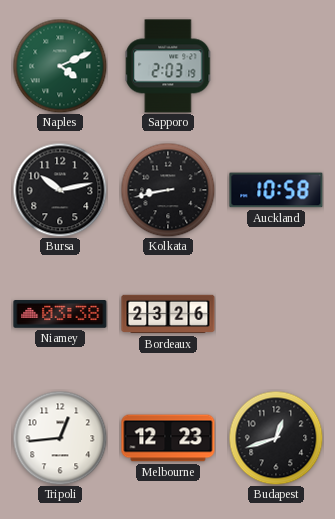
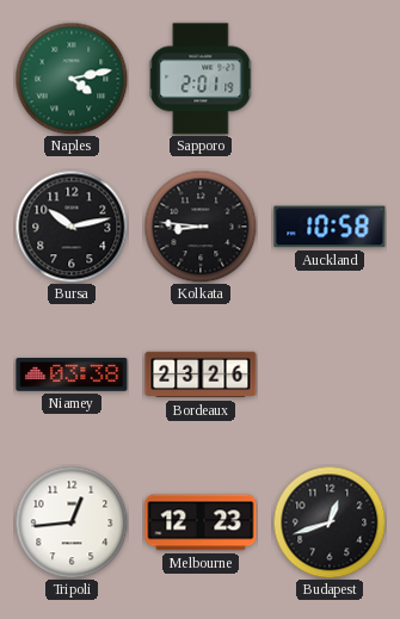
Naples: 4:11 -> 4:13
Sapporo: 2:03 -> 2:01
Kolkata: 8:43 -> 8:46
